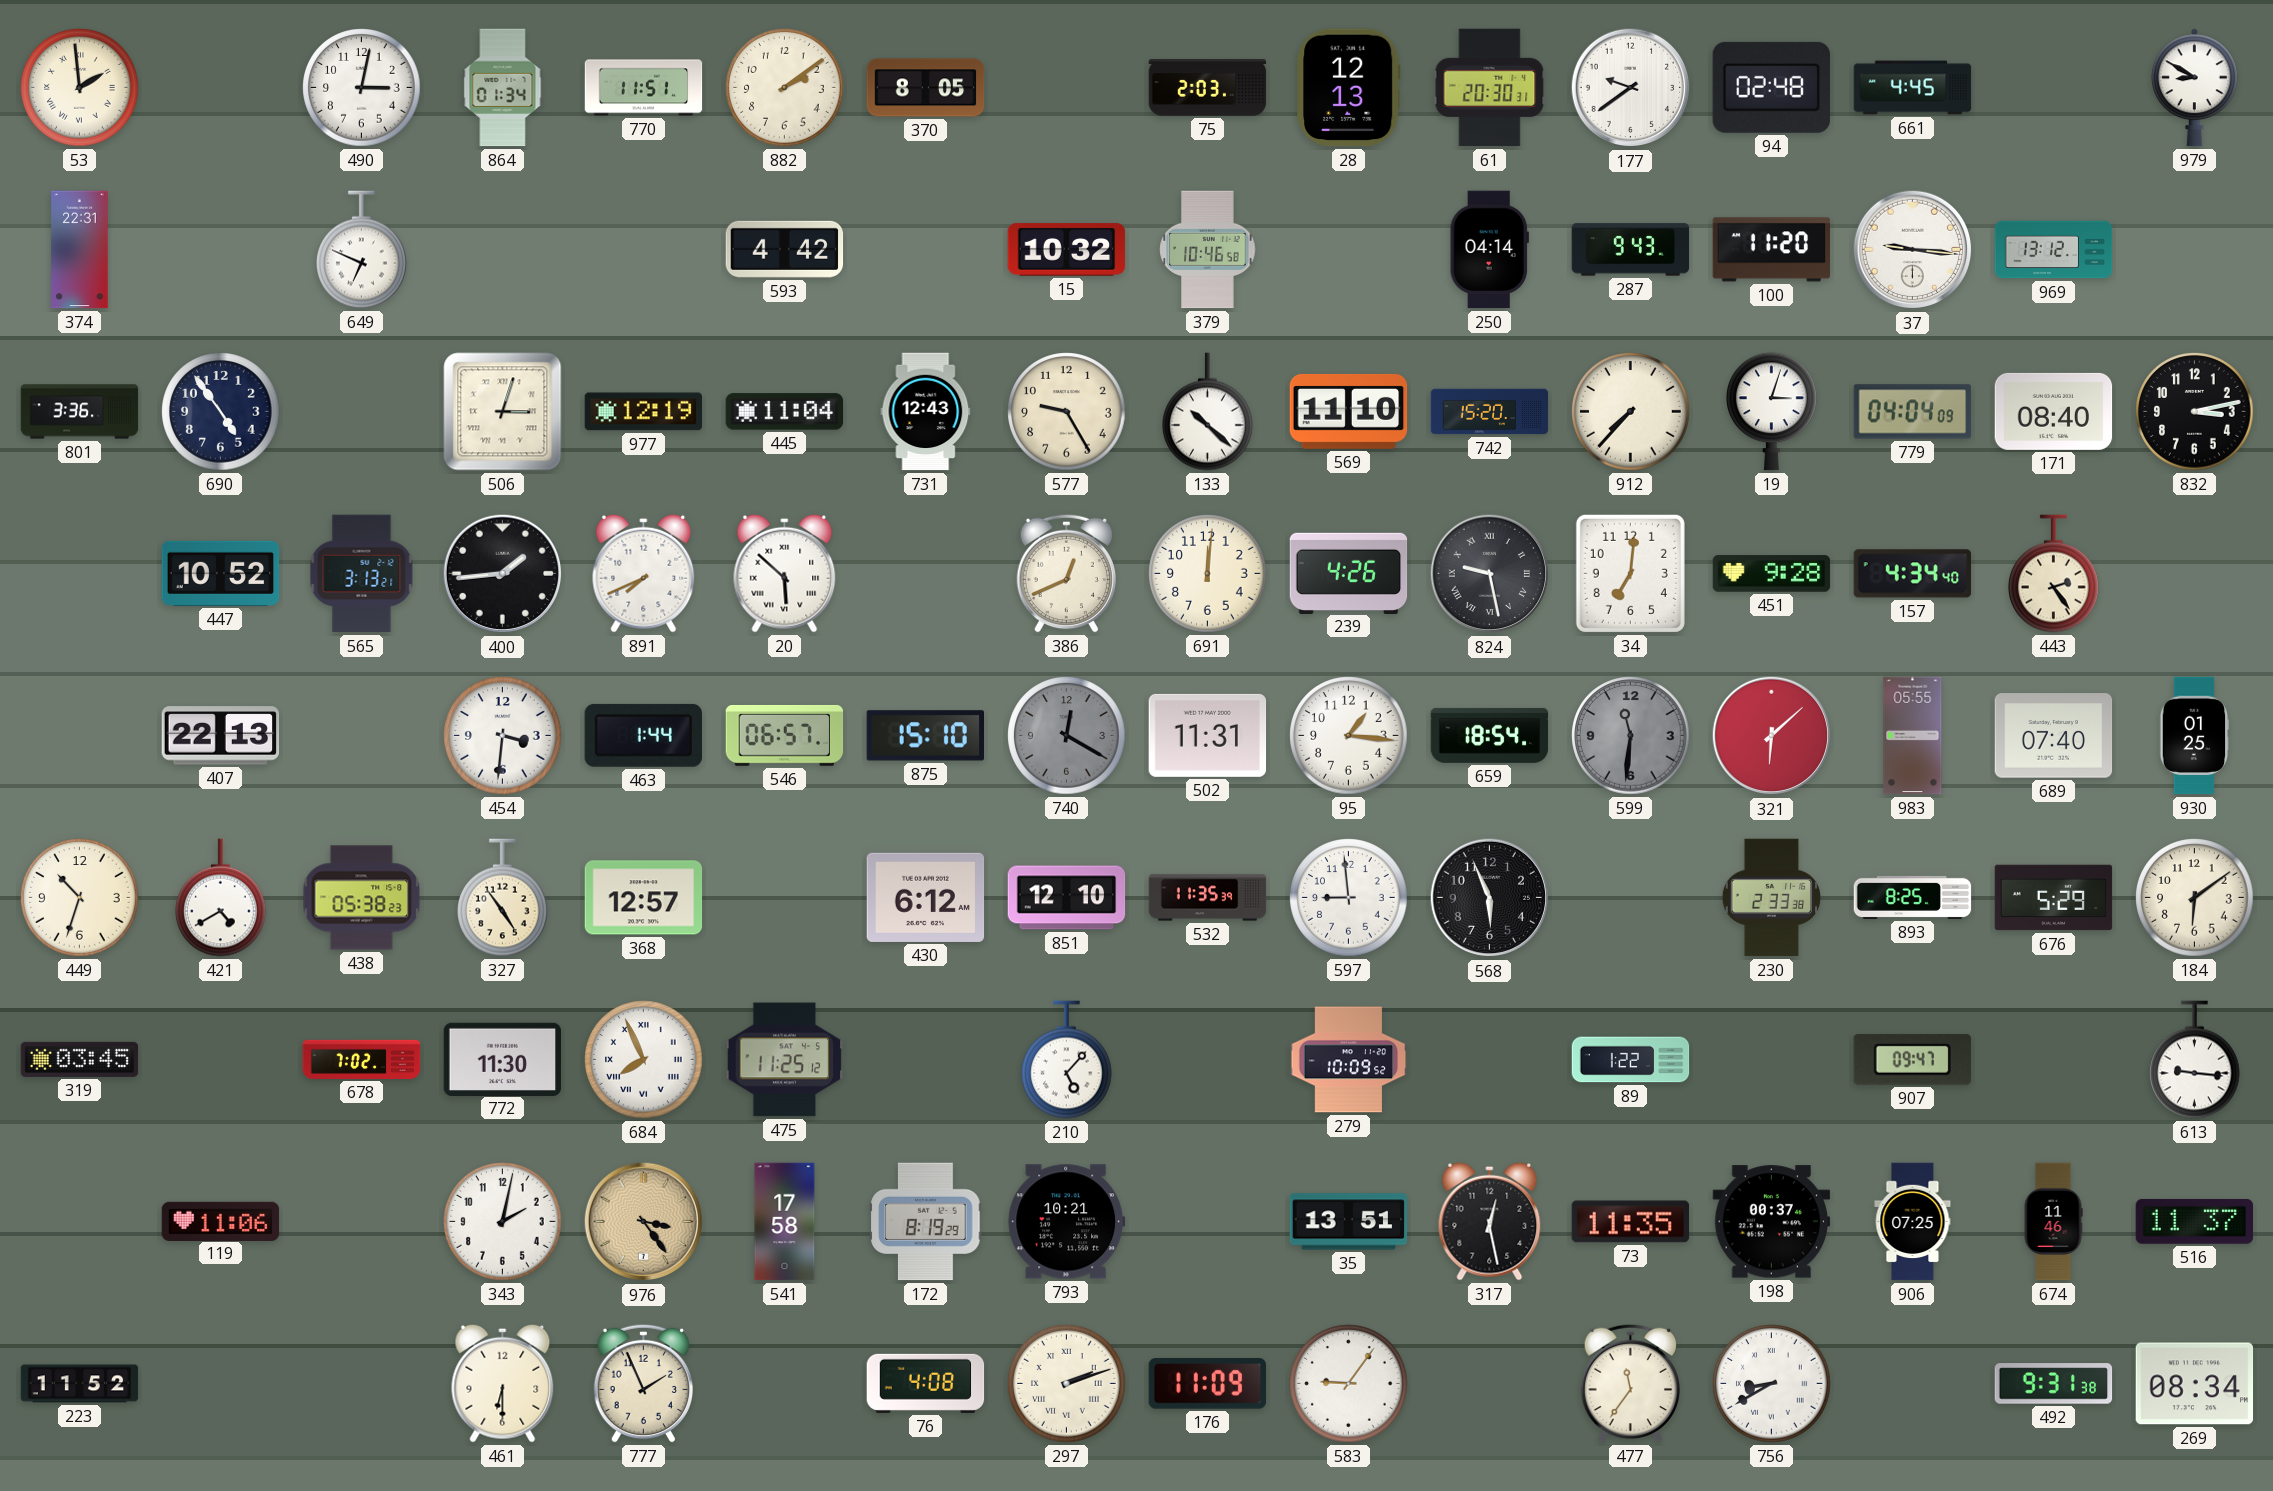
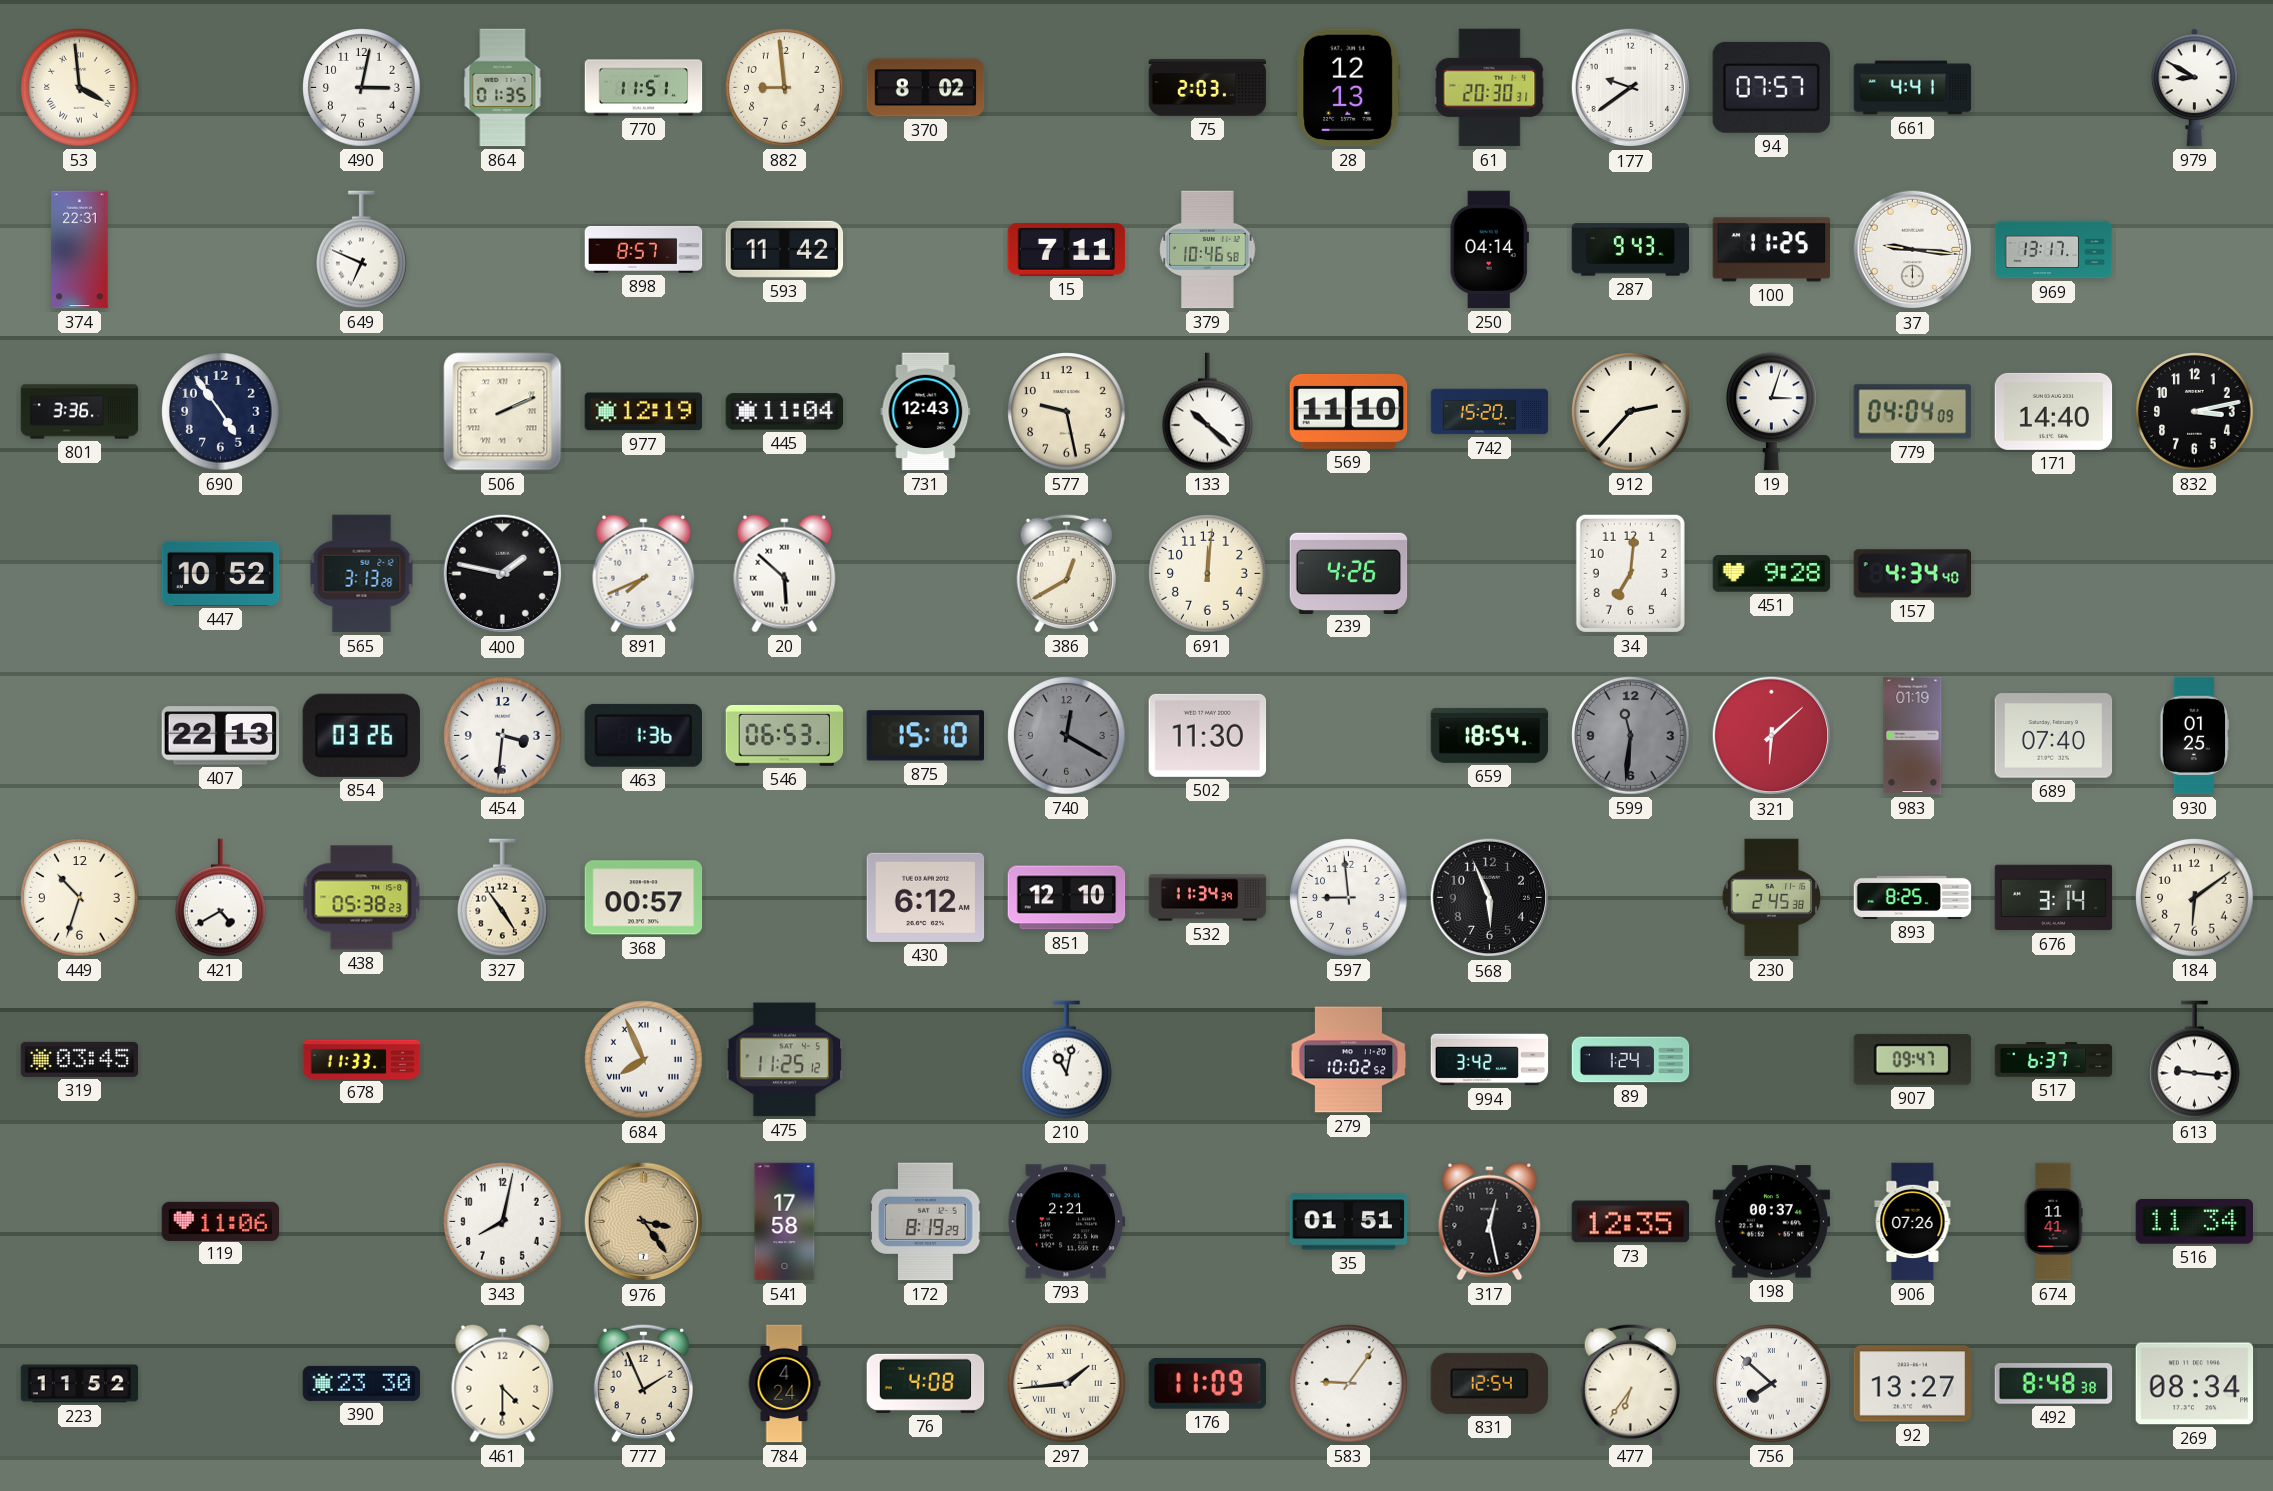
53: 1:59 -> 3:59
864: 01:34 -> 01:35
882: 2:09 -> 8:59
370: 8:05 -> 8:02
94: 02:48 -> 07:57
661: 4:45 -> 4:41
898: none -> 8:57
593: 4:42 -> 11:42
15: 10:32 -> 7:11
100: 11:20 -> 11:25
969: 13:12 -> 13:17
506: 3:03 -> 2:11
577: 9:25 -> 9:28
912: 7:37 -> 2:37
171: 08:40 -> 14:40
565: 3:13:21 -> 3:13:28
400: 1:44 -> 1:47
386: 12:41 -> 12:40
824: 9:28 -> none
443: 2:24 -> none
854: none -> 03:26
463: 1:44 -> 1:36
546: 06:57 -> 06:53
502: 11:31 -> 11:30
95: 1:16 -> none
983: 05:55 -> 01:19
368: 12:57 -> 00:57
532: 11:35 -> 11:34
230: 2:33 -> 2:45
676: 5:29 -> 3:14
678: 7:02 -> 11:33
772: 11:30 -> none
210: 5:07 -> 11:02
279: 10:09 -> 10:02
994: none -> 3:42
89: 1:22 -> 1:24
517: none -> 6:37
343: 2:02 -> 8:02
793: 10:21 -> 2:21
35: 13:51 -> 01:51
73: 11:35 -> 12:35
906: 07:25 -> 07:26
674: 11:46 -> 11:41
516: 11:37 -> 11:34
390: none -> 23:30
461: 6:30 -> 4:30
784: none -> 4:24
297: 2:12 -> 1:44
831: none -> 12:54
477: 11:36 -> 6:36
756: 8:40 -> 7:52
92: none -> 13:27
492: 9:31 -> 8:48
